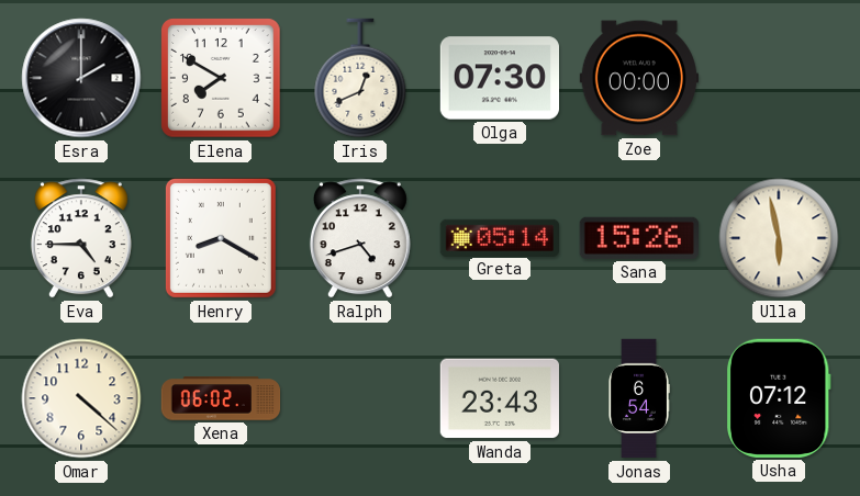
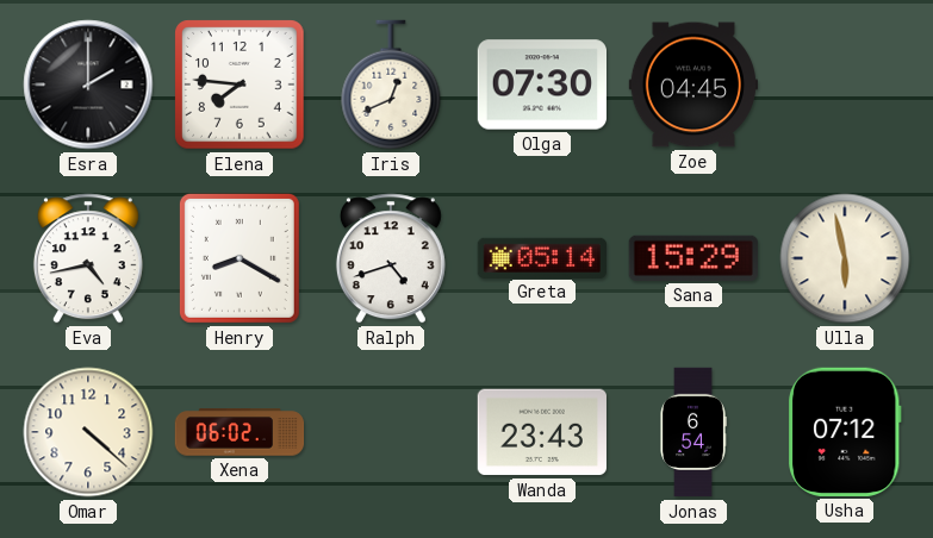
Elena: 7:50 -> 7:46
Zoe: 00:00 -> 04:45
Eva: 4:45 -> 4:43
Sana: 15:26 -> 15:29
